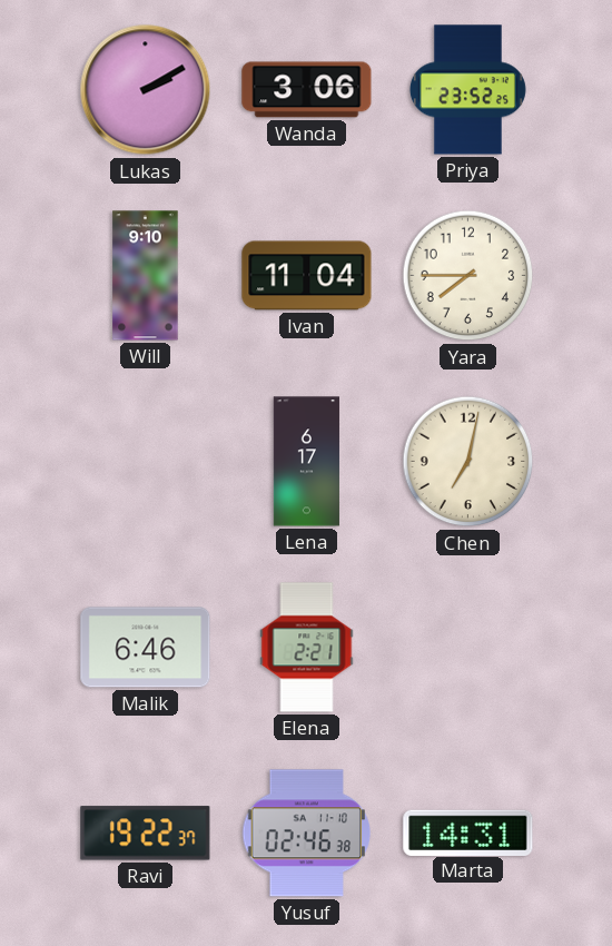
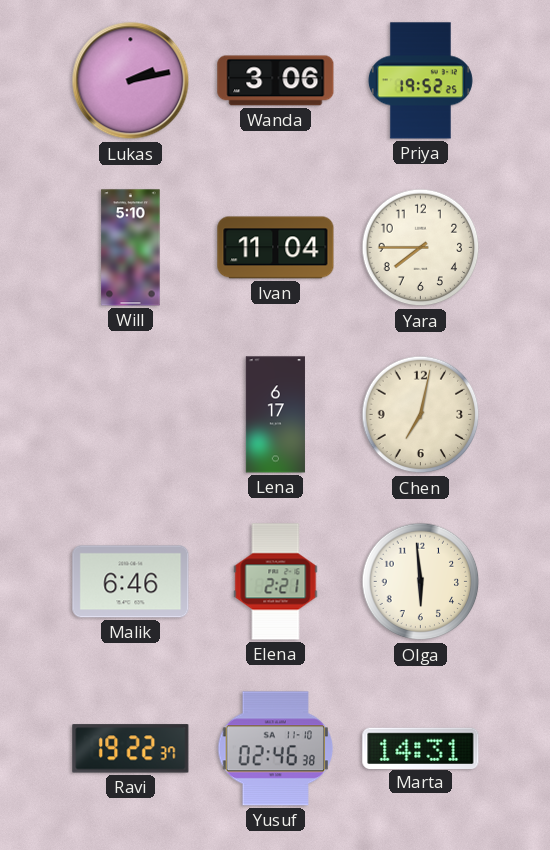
Lukas: 2:10 -> 2:13
Priya: 23:52 -> 19:52
Will: 9:10 -> 5:10
Olga: none -> 5:59
